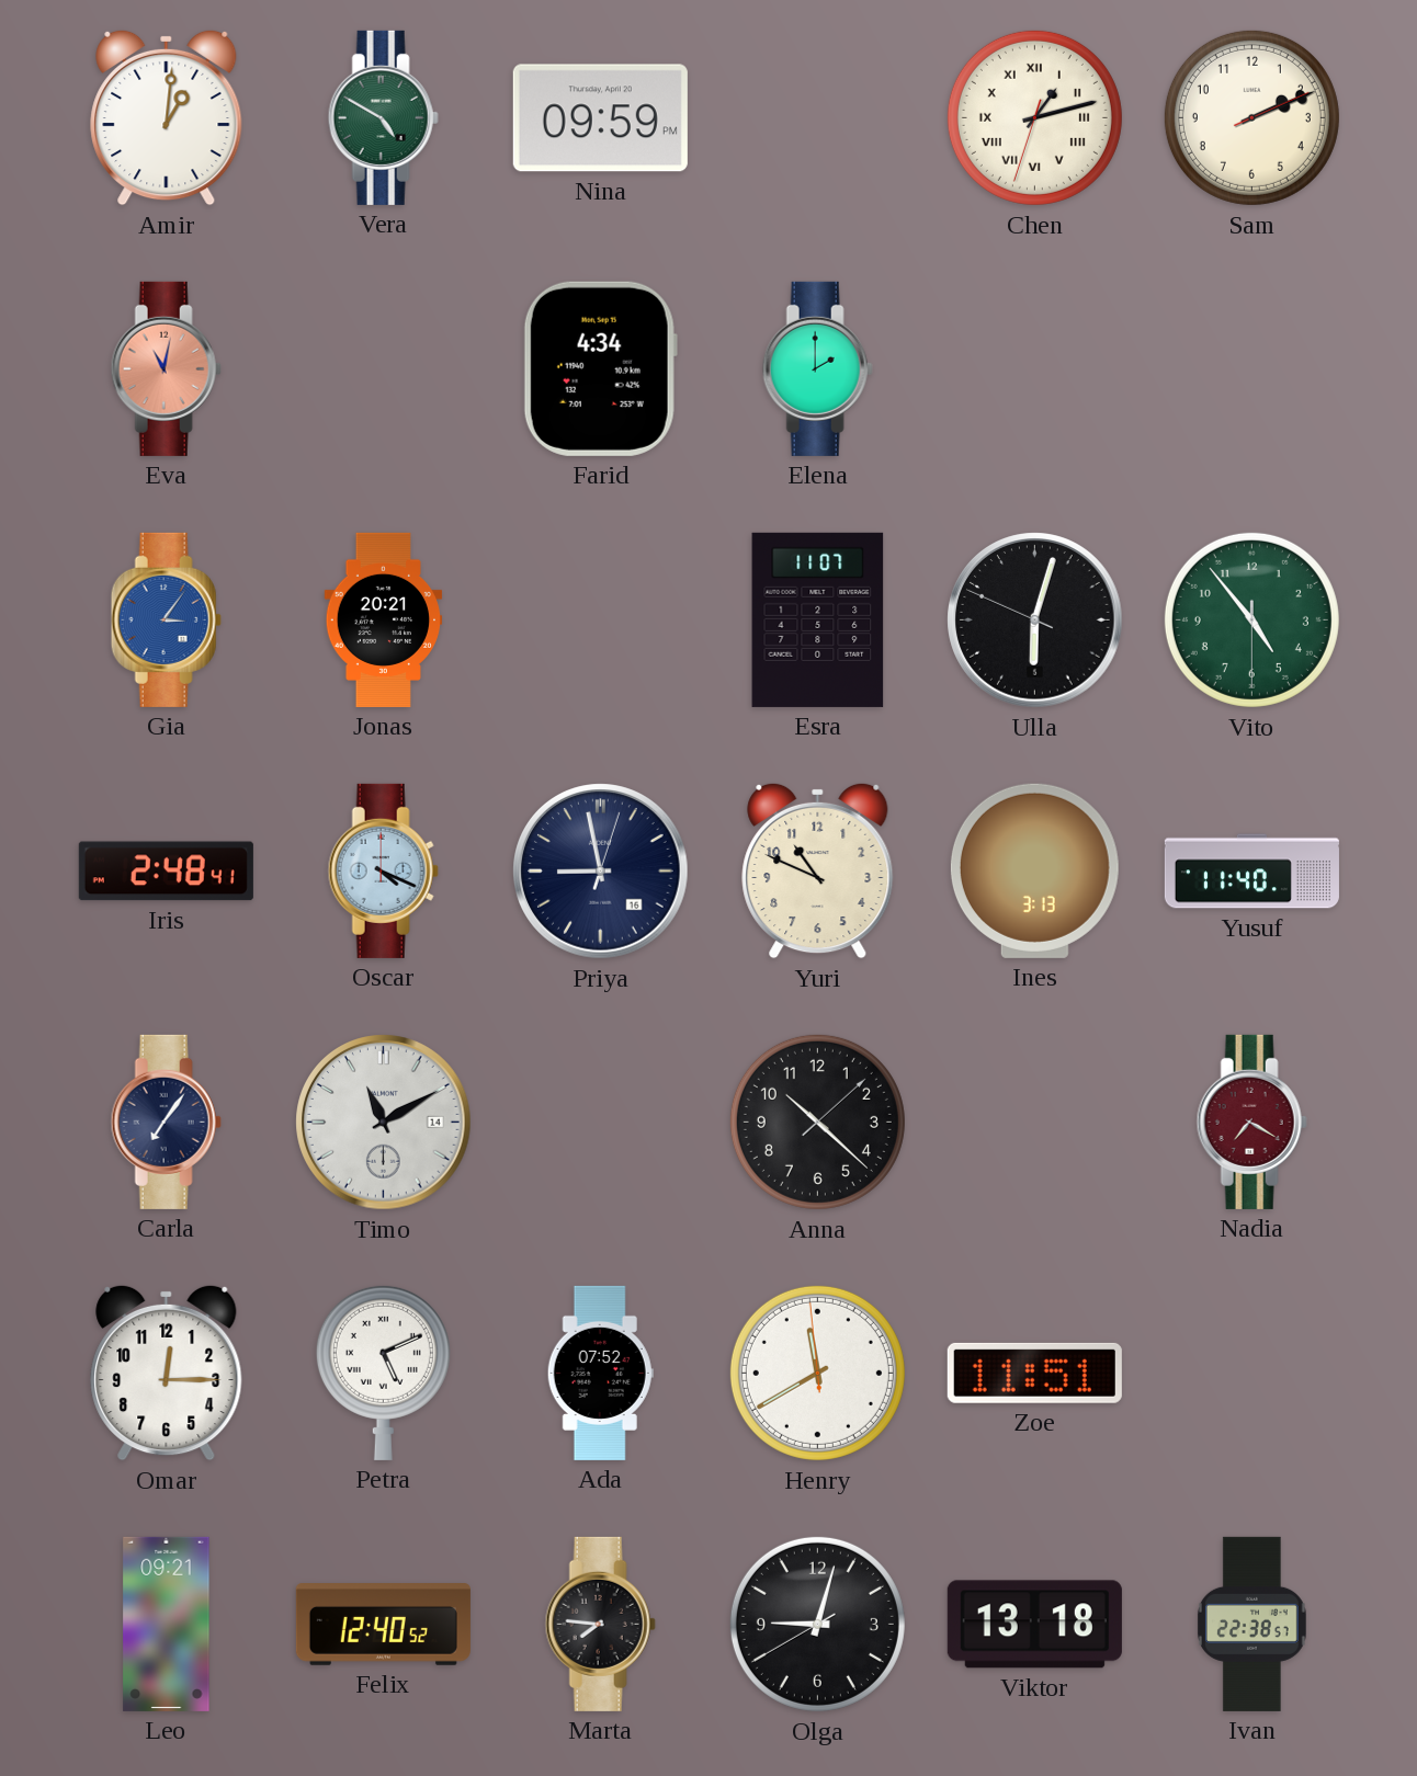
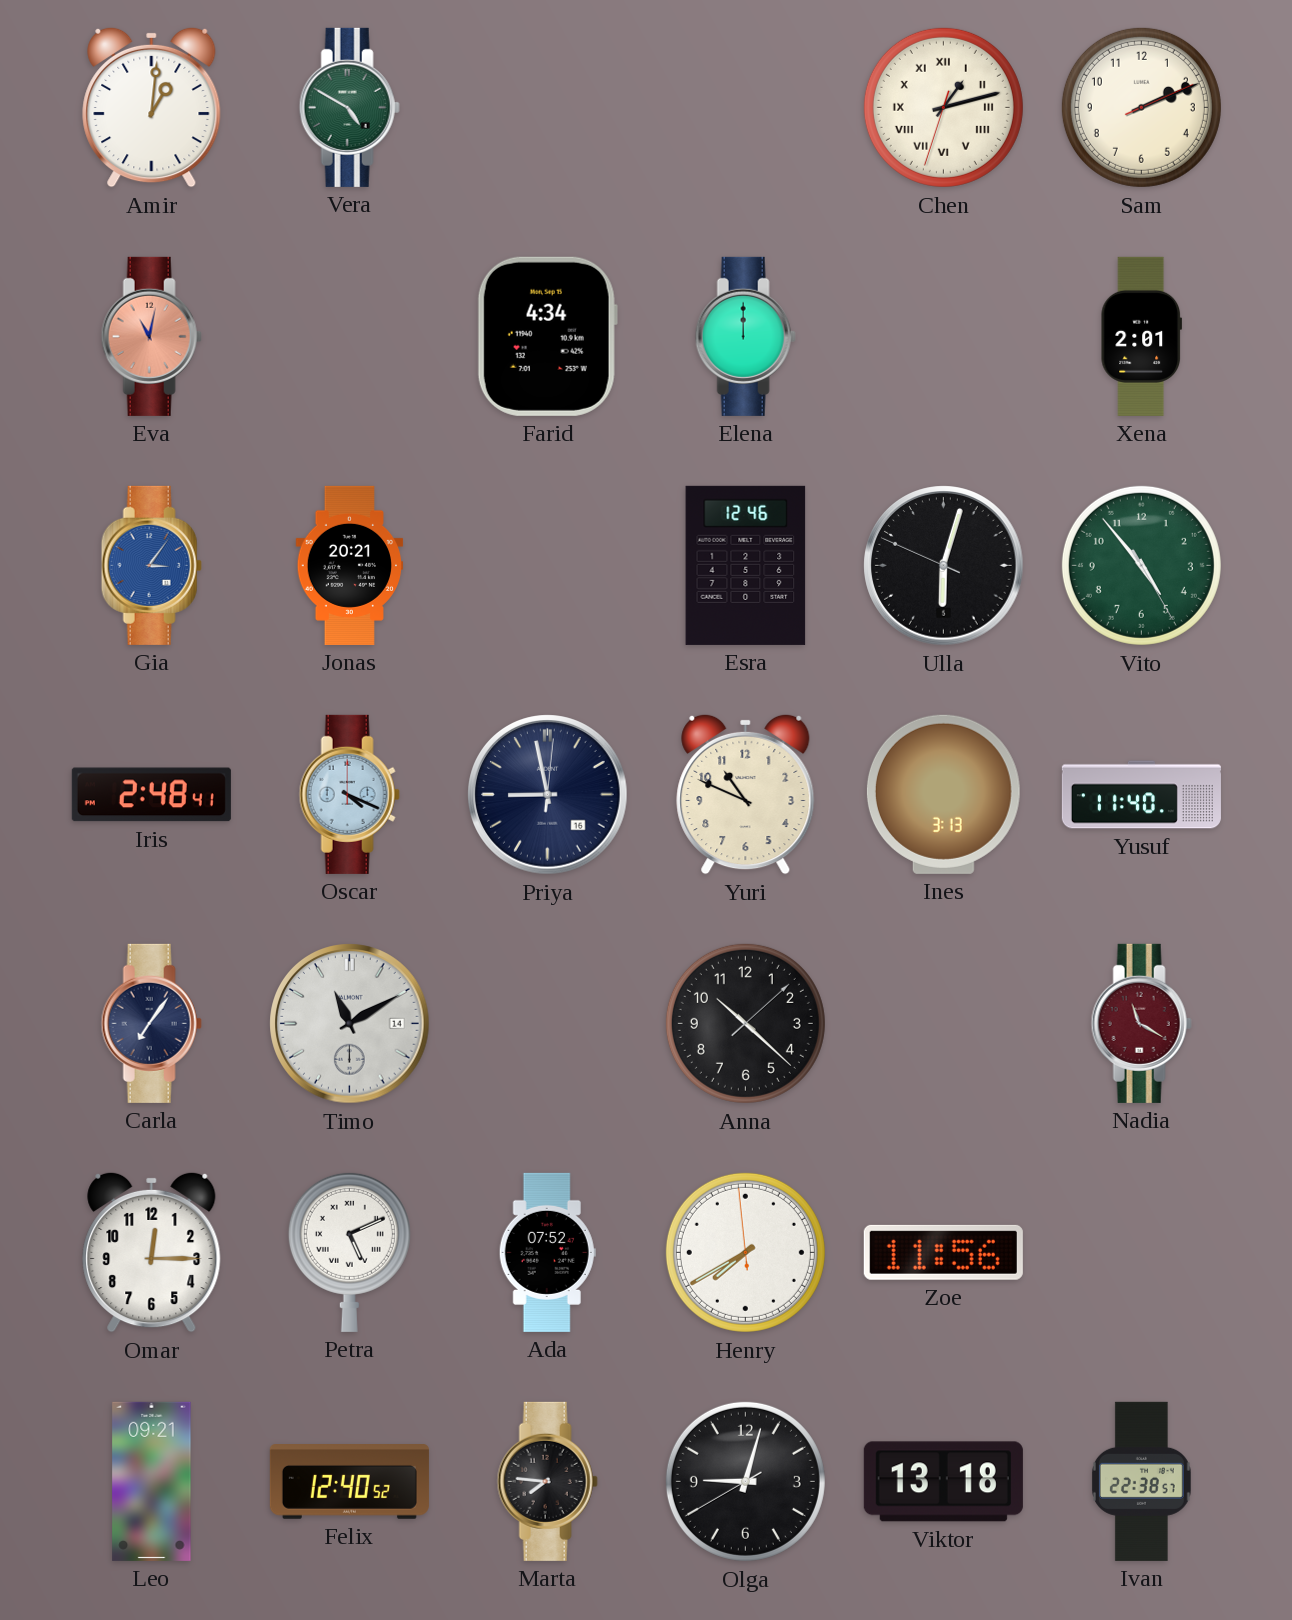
Nina: 09:59 -> none
Elena: 2:00 -> 12:00
Xena: none -> 2:01
Esra: 11:07 -> 12:46
Vito: 4:53:30 -> 4:53:25
Priya: 8:58:03 -> 8:58:01
Nadia: 7:20 -> 11:20
Henry: 11:39 -> 7:39
Zoe: 11:51 -> 11:56
